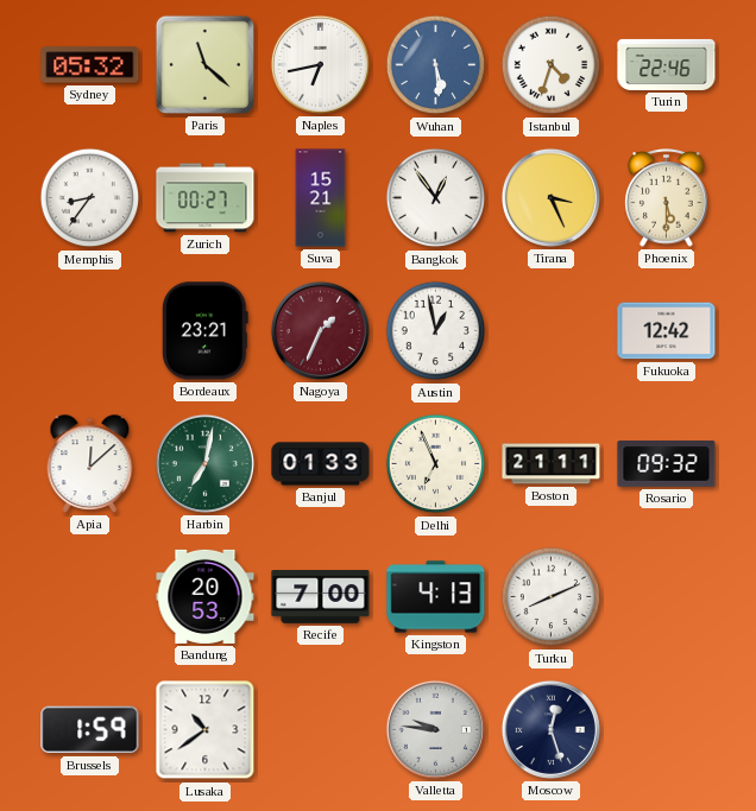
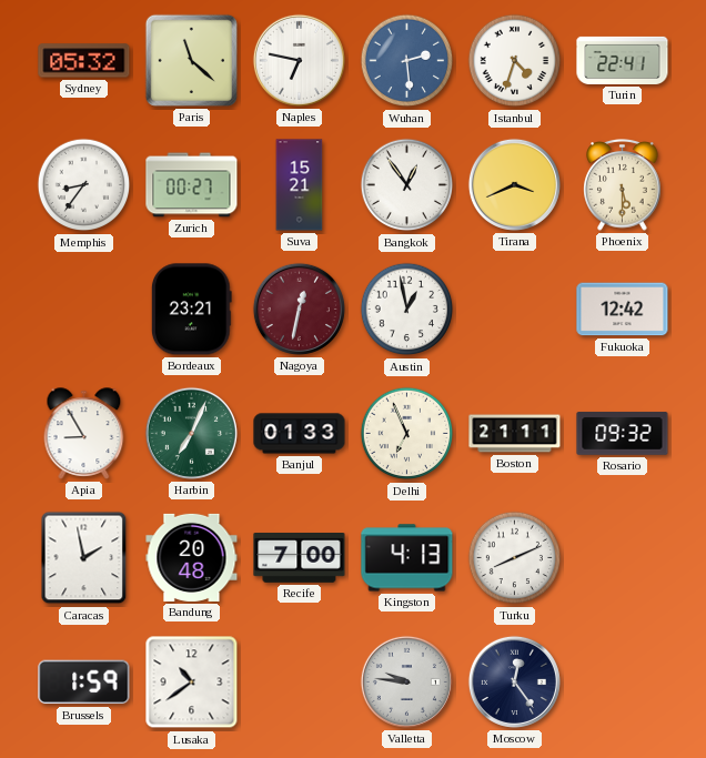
Naples: 6:43 -> 6:47
Wuhan: 5:29 -> 2:29
Turin: 22:46 -> 22:41
Tirana: 3:26 -> 3:41
Nagoya: 1:34 -> 12:32
Apia: 12:08 -> 8:55
Harbin: 7:02 -> 7:04
Caracas: none -> 1:58
Bandung: 20:53 -> 20:48
Moscow: 12:27 -> 12:24
